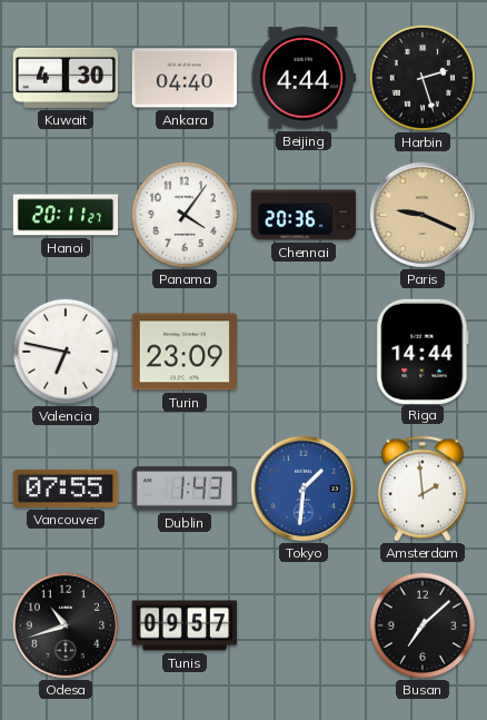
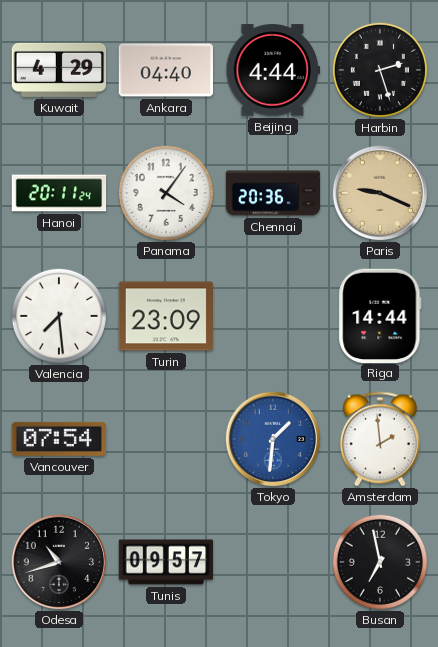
Kuwait: 4:30 -> 4:29
Hanoi: 20:11:27 -> 20:11:24
Valencia: 6:47 -> 7:29
Vancouver: 07:55 -> 07:54
Dublin: 1:43 -> none
Busan: 7:08 -> 6:58
